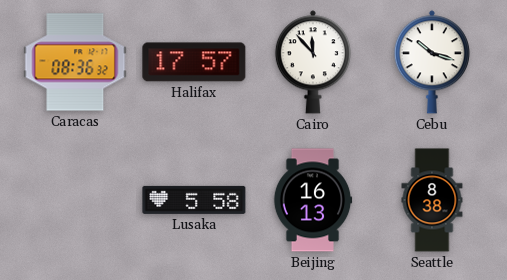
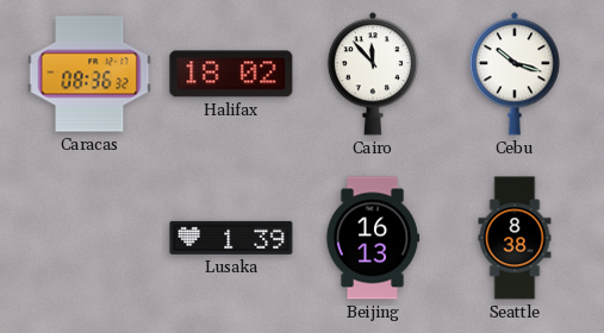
Halifax: 17:57 -> 18:02
Lusaka: 5:58 -> 1:39
